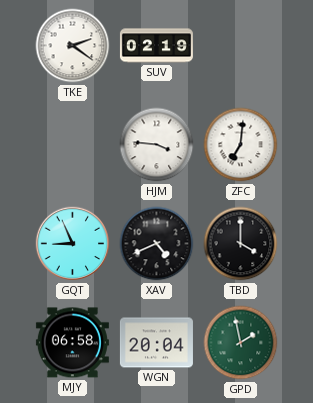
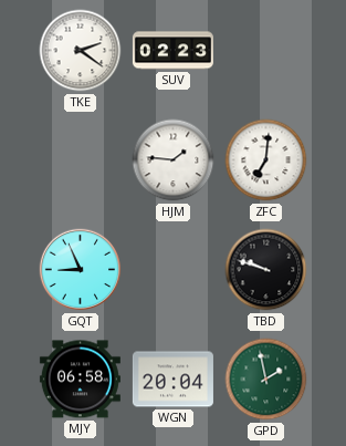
SUV: 02:19 -> 02:23
HJM: 3:46 -> 1:46
XAV: 4:41 -> none
TBD: 4:00 -> 9:48
